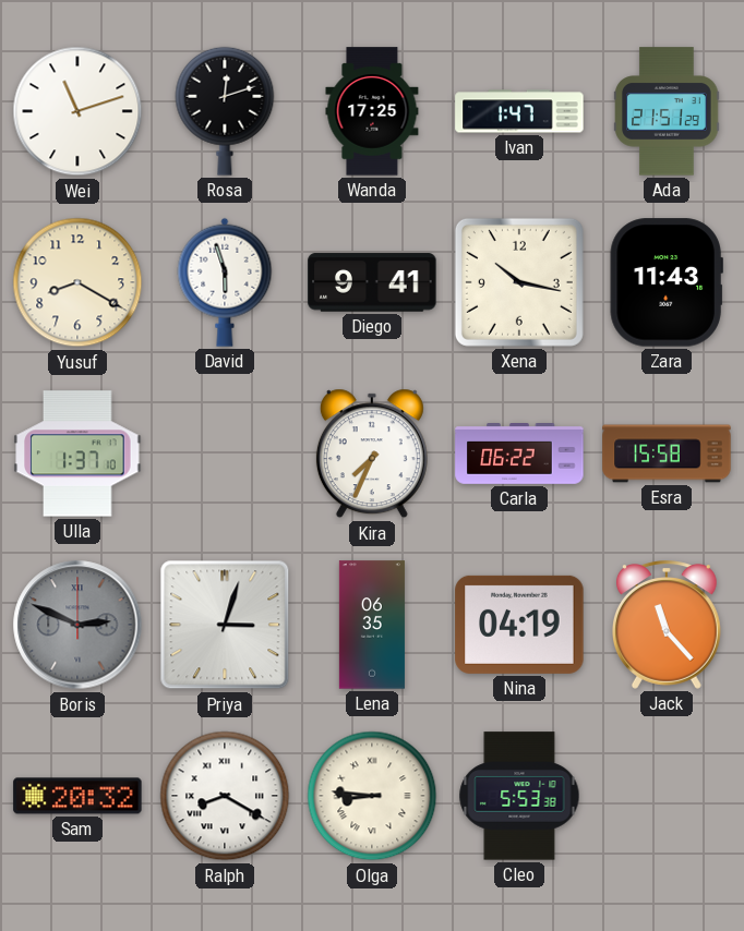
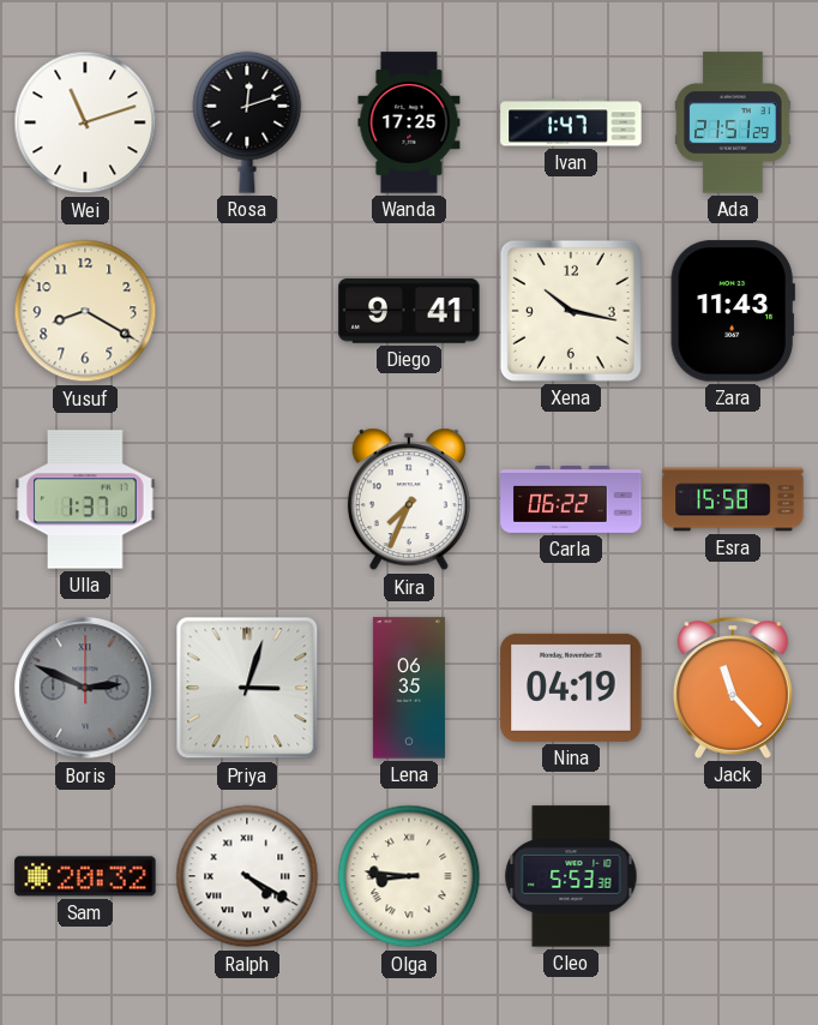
David: 5:57 -> none
Ralph: 8:20 -> 4:20
